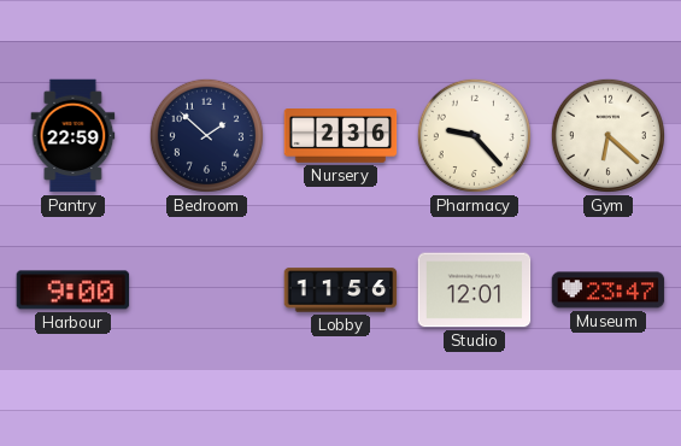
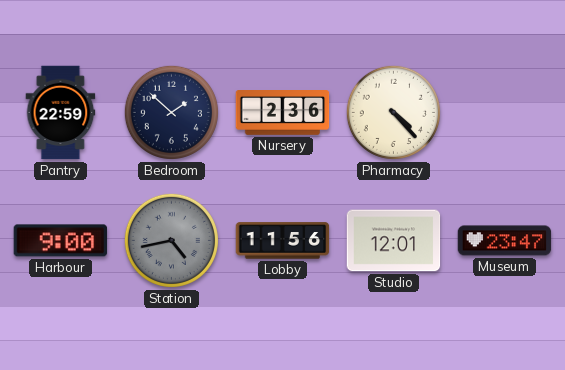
Pharmacy: 9:23 -> 4:23
Gym: 6:22 -> none
Station: none -> 4:43
